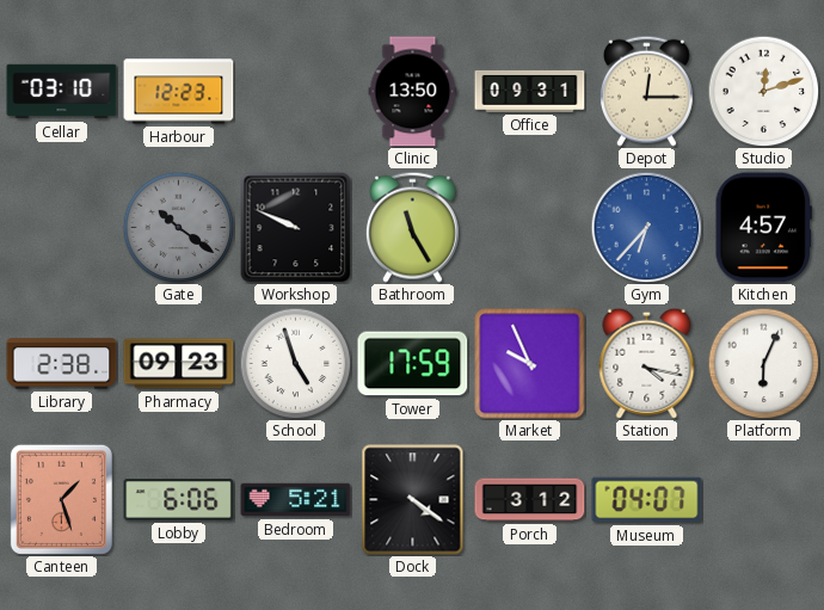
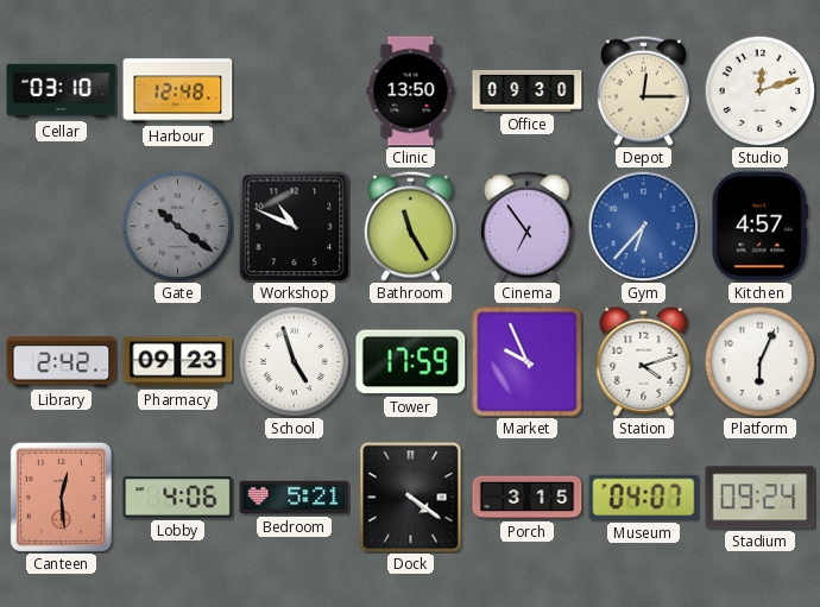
Harbour: 12:23 -> 12:48
Office: 09:31 -> 09:30
Workshop: 9:49 -> 10:49
Cinema: none -> 6:54
Library: 2:38 -> 2:42
Station: 4:17 -> 4:12
Canteen: 1:27 -> 12:29
Lobby: 6:06 -> 4:06
Porch: 3:12 -> 3:15
Stadium: none -> 09:24
